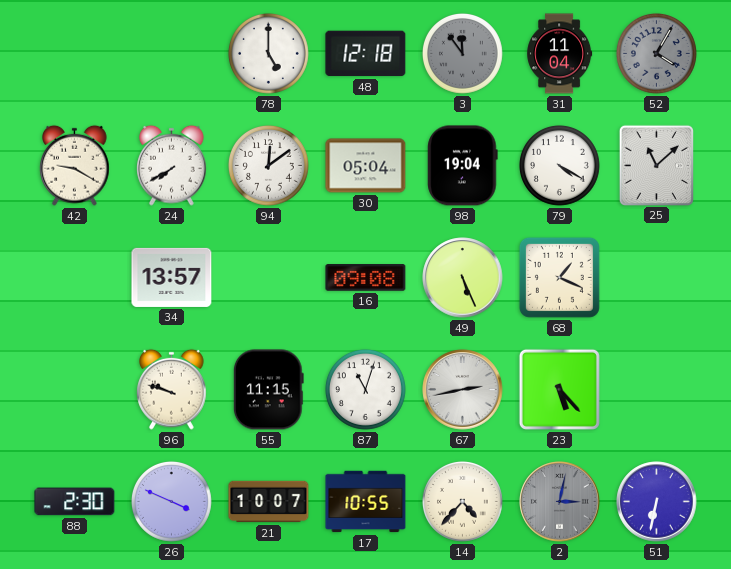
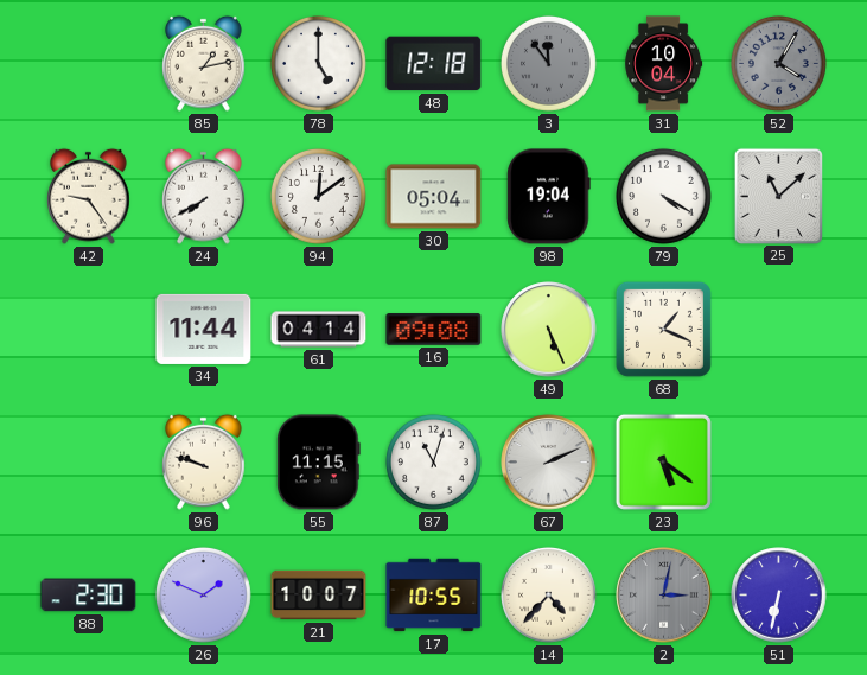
85: none -> 1:13
31: 11:04 -> 10:04
42: 9:20 -> 9:24
34: 13:57 -> 11:44
61: none -> 04:14
67: 2:43 -> 2:11
23: 5:23 -> 5:21
26: 3:49 -> 1:49
